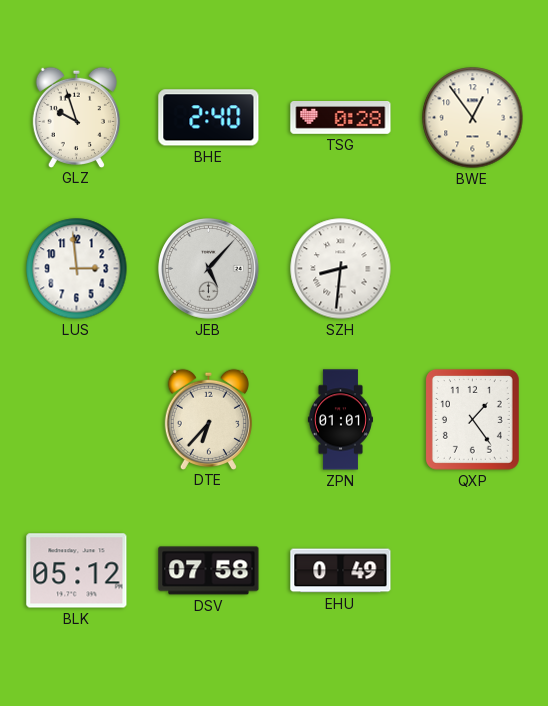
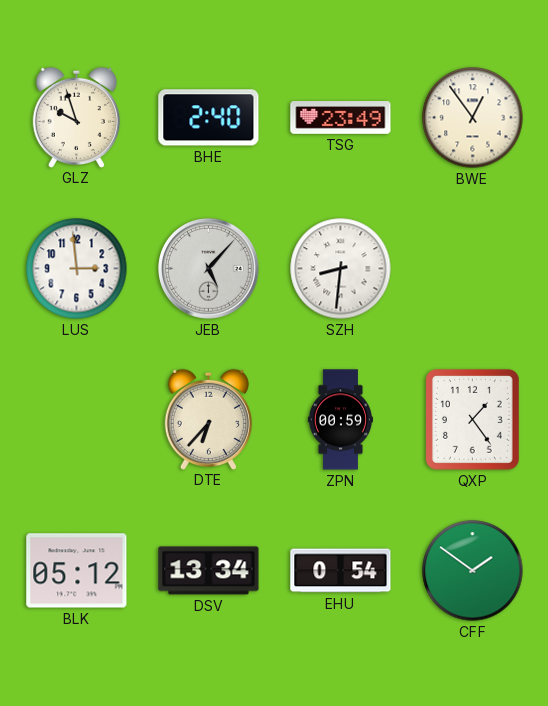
TSG: 0:28 -> 23:49
ZPN: 01:01 -> 00:59
DSV: 07:58 -> 13:34
EHU: 0:49 -> 0:54
CFF: none -> 1:51
